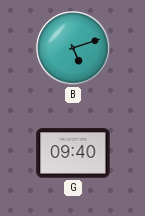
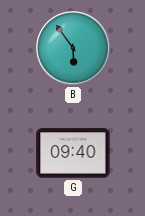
B: 5:12 -> 5:54
